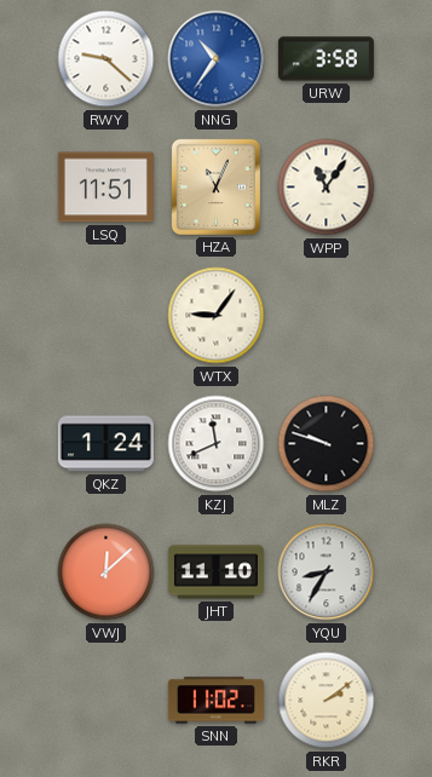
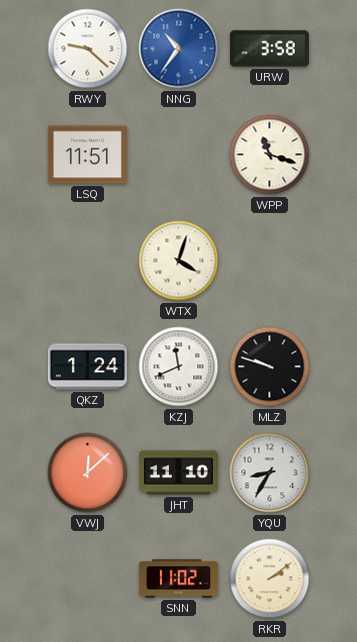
HZA: 11:04 -> none
WPP: 11:06 -> 11:18
WTX: 9:06 -> 4:03
